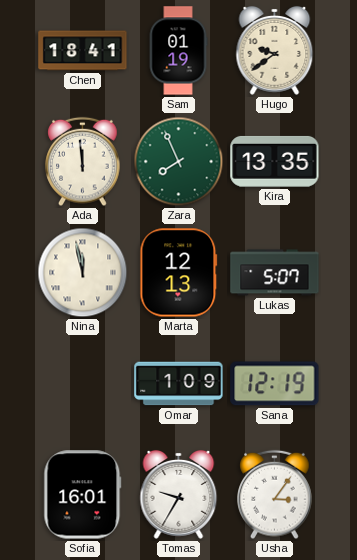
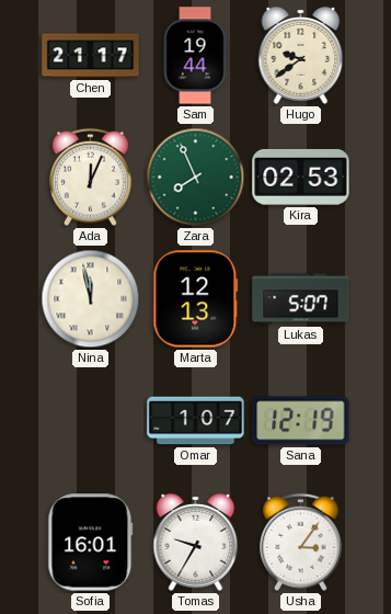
Chen: 18:41 -> 21:17
Sam: 01:19 -> 19:44
Ada: 11:59 -> 12:04
Kira: 13:35 -> 02:53
Omar: 1:09 -> 1:07
